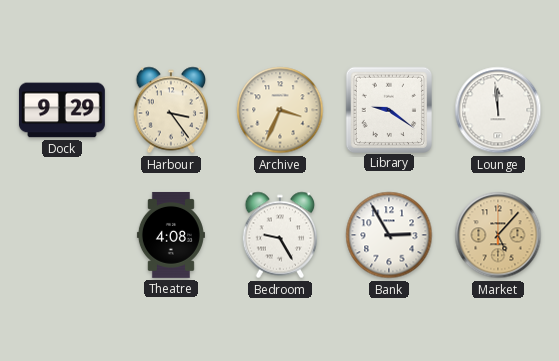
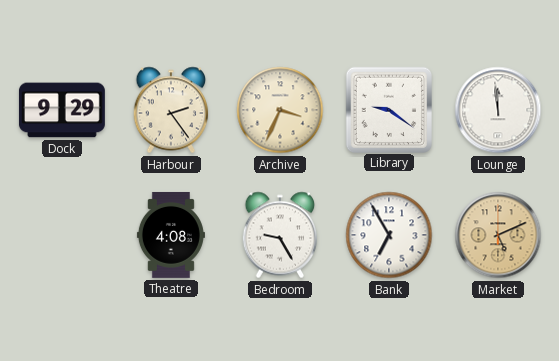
Harbour: 3:24 -> 2:24
Bank: 2:55 -> 6:55
Market: 5:07 -> 5:11
